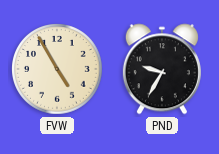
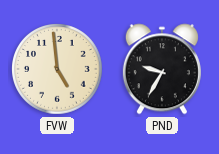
FVW: 4:55 -> 4:59
